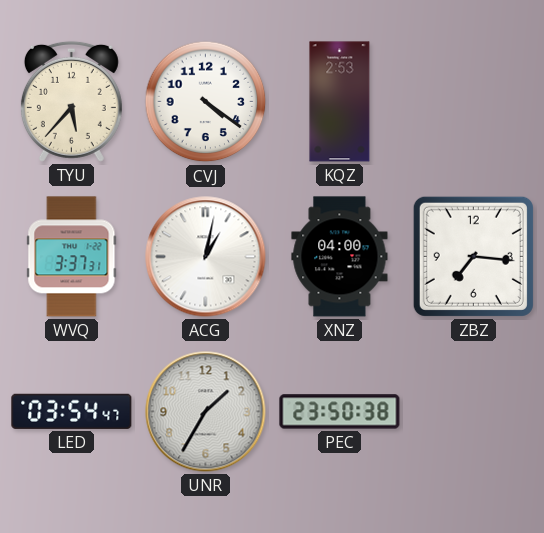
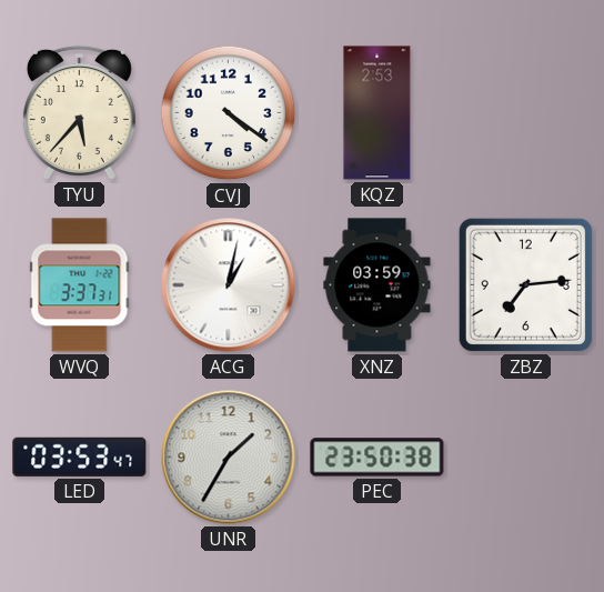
XNZ: 04:00 -> 03:59
ZBZ: 7:16 -> 7:14
LED: 03:54 -> 03:53
